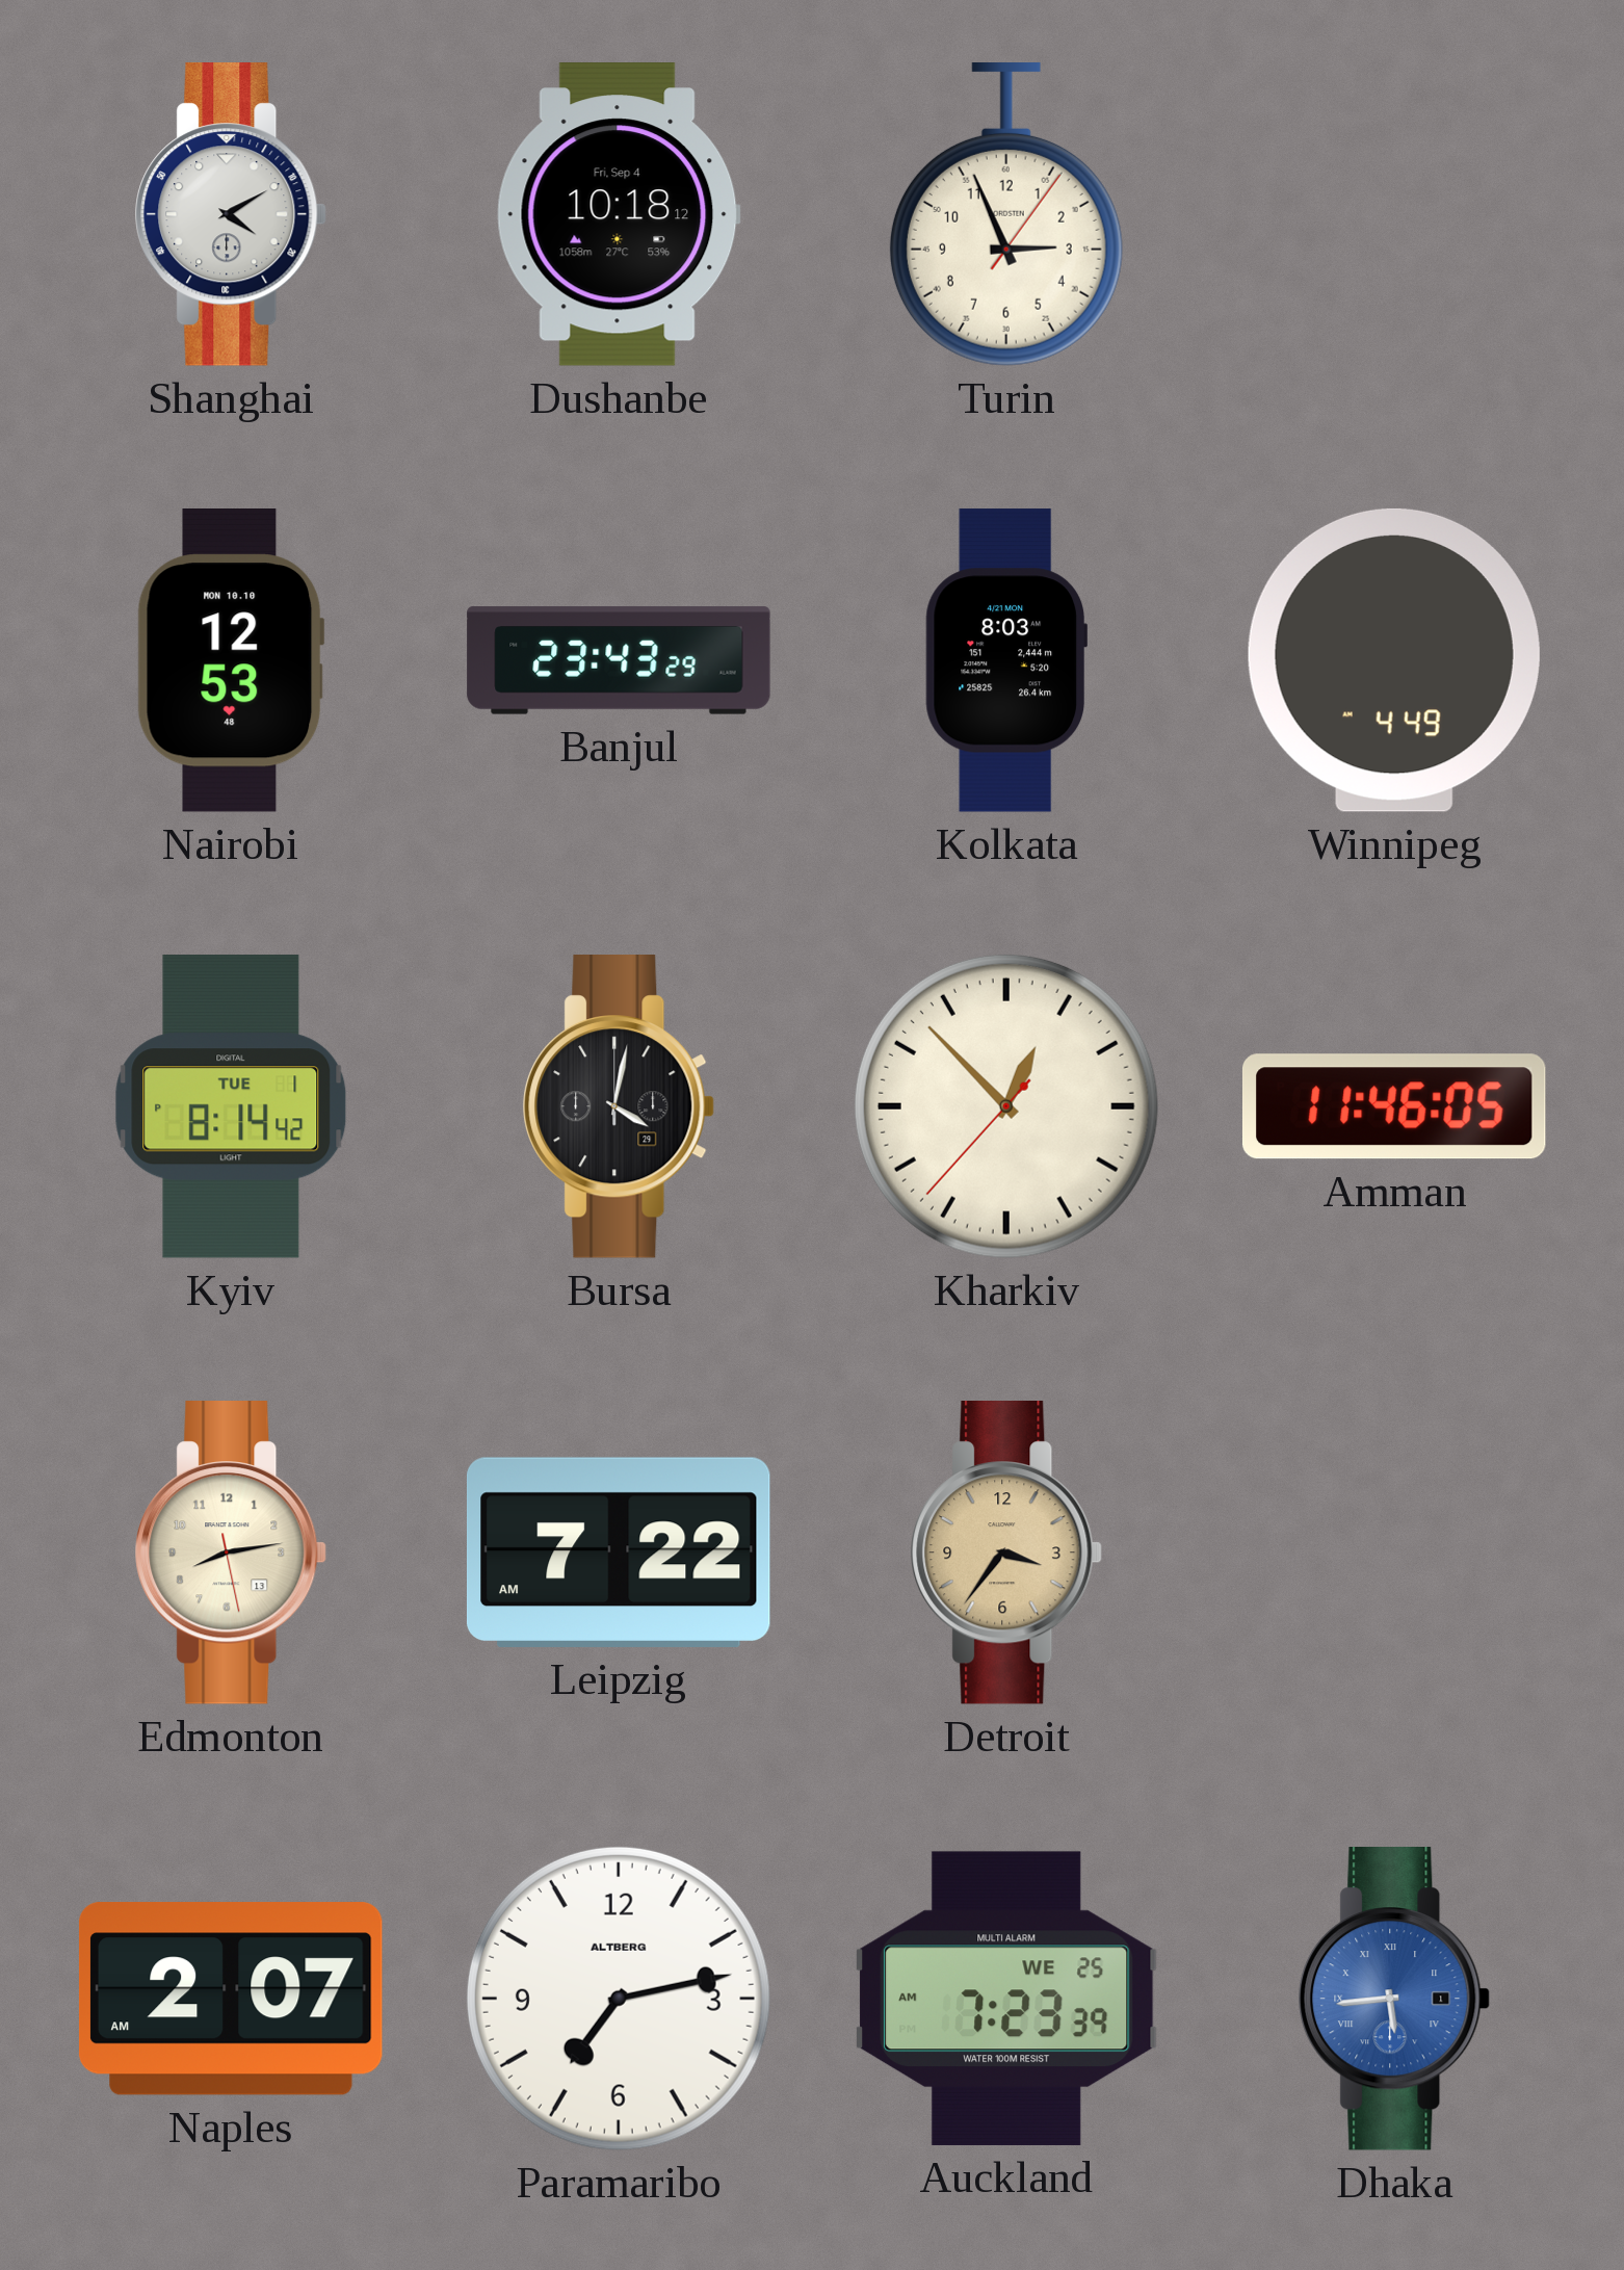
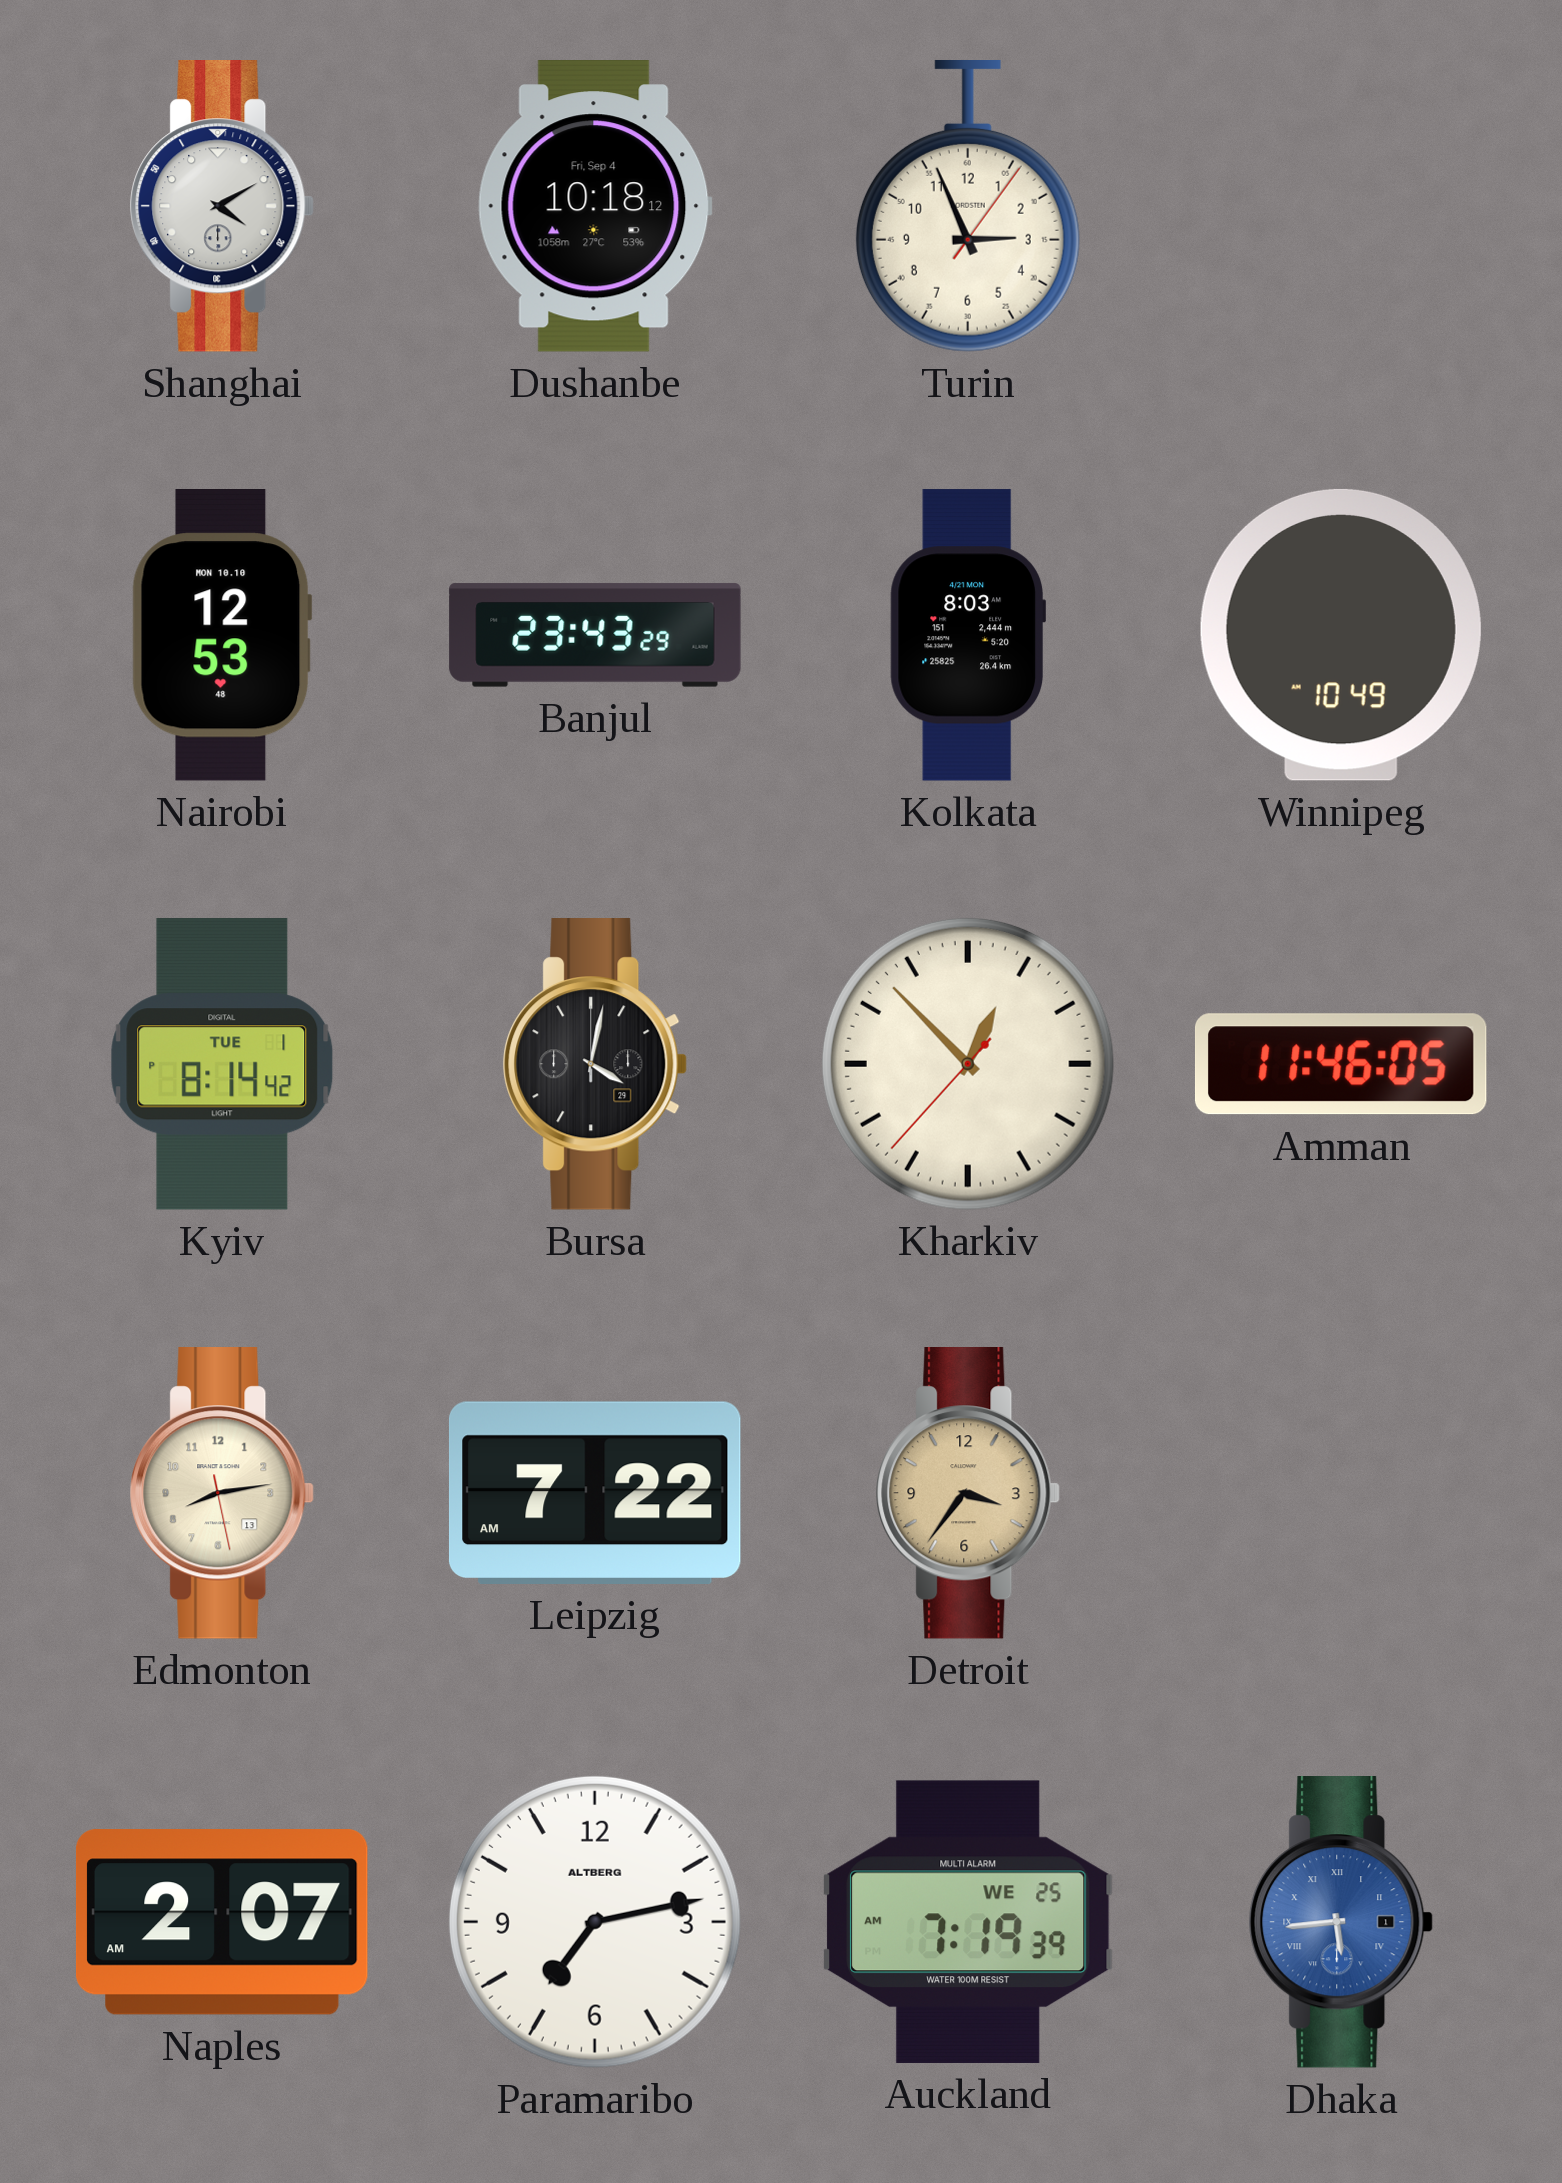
Winnipeg: 4:49 -> 10:49
Auckland: 7:23 -> 7:19
